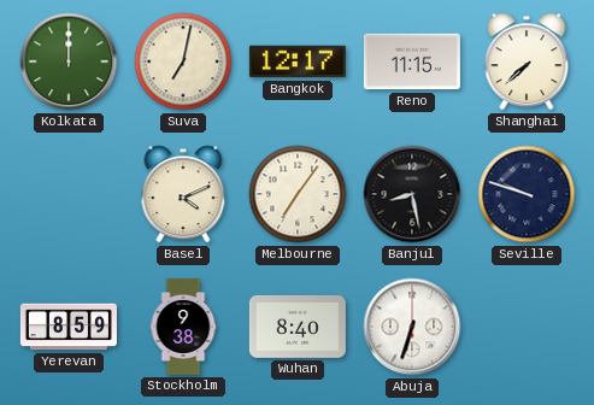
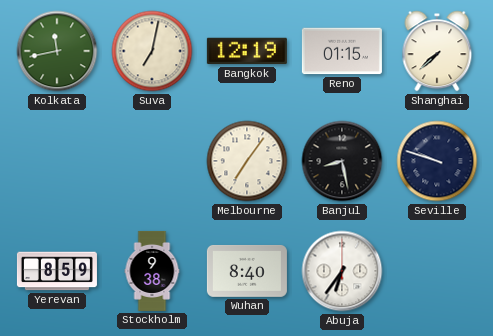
Kolkata: 12:00 -> 11:43
Bangkok: 12:17 -> 12:19
Reno: 11:15 -> 01:15
Basel: 4:11 -> none
Abuja: 6:33 -> 6:36
